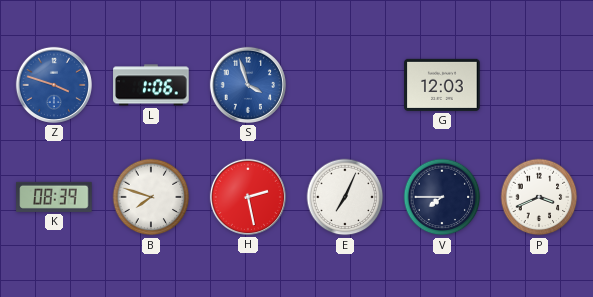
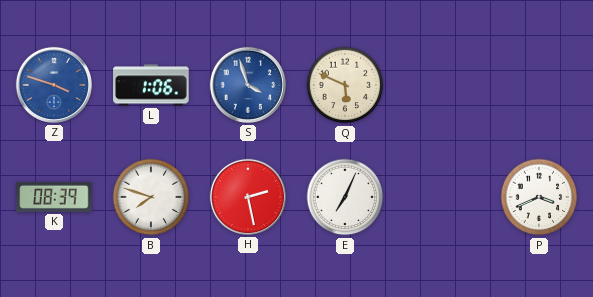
Q: none -> 5:49
G: 12:03 -> none
V: 7:45 -> none
